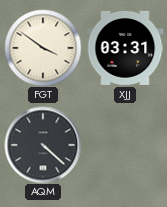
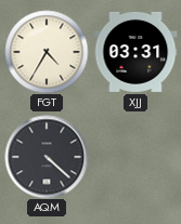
FGT: 3:51 -> 4:35
